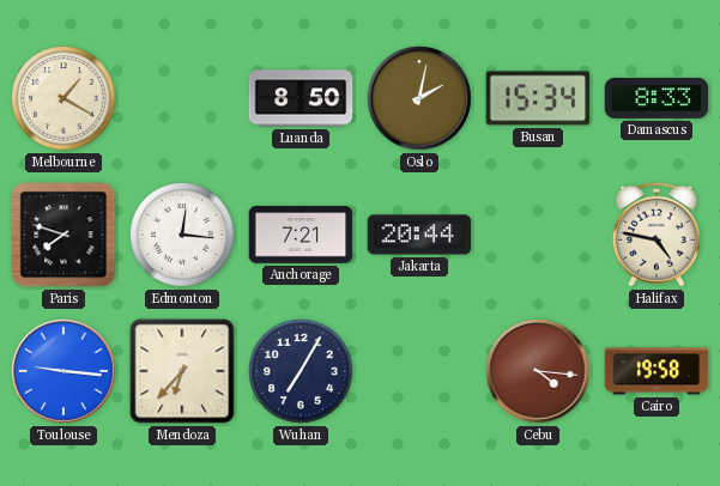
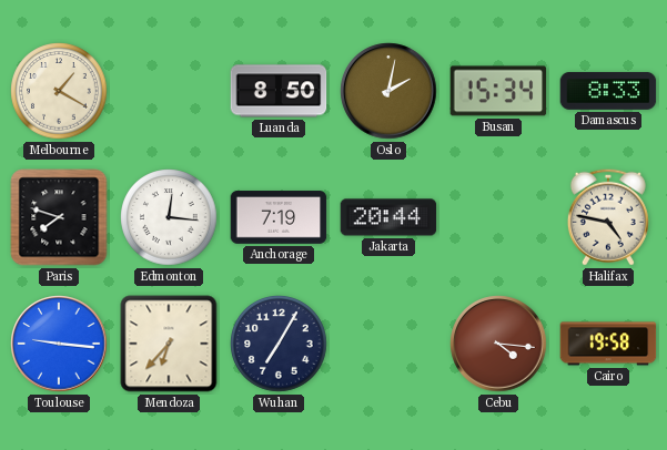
Anchorage: 7:21 -> 7:19
